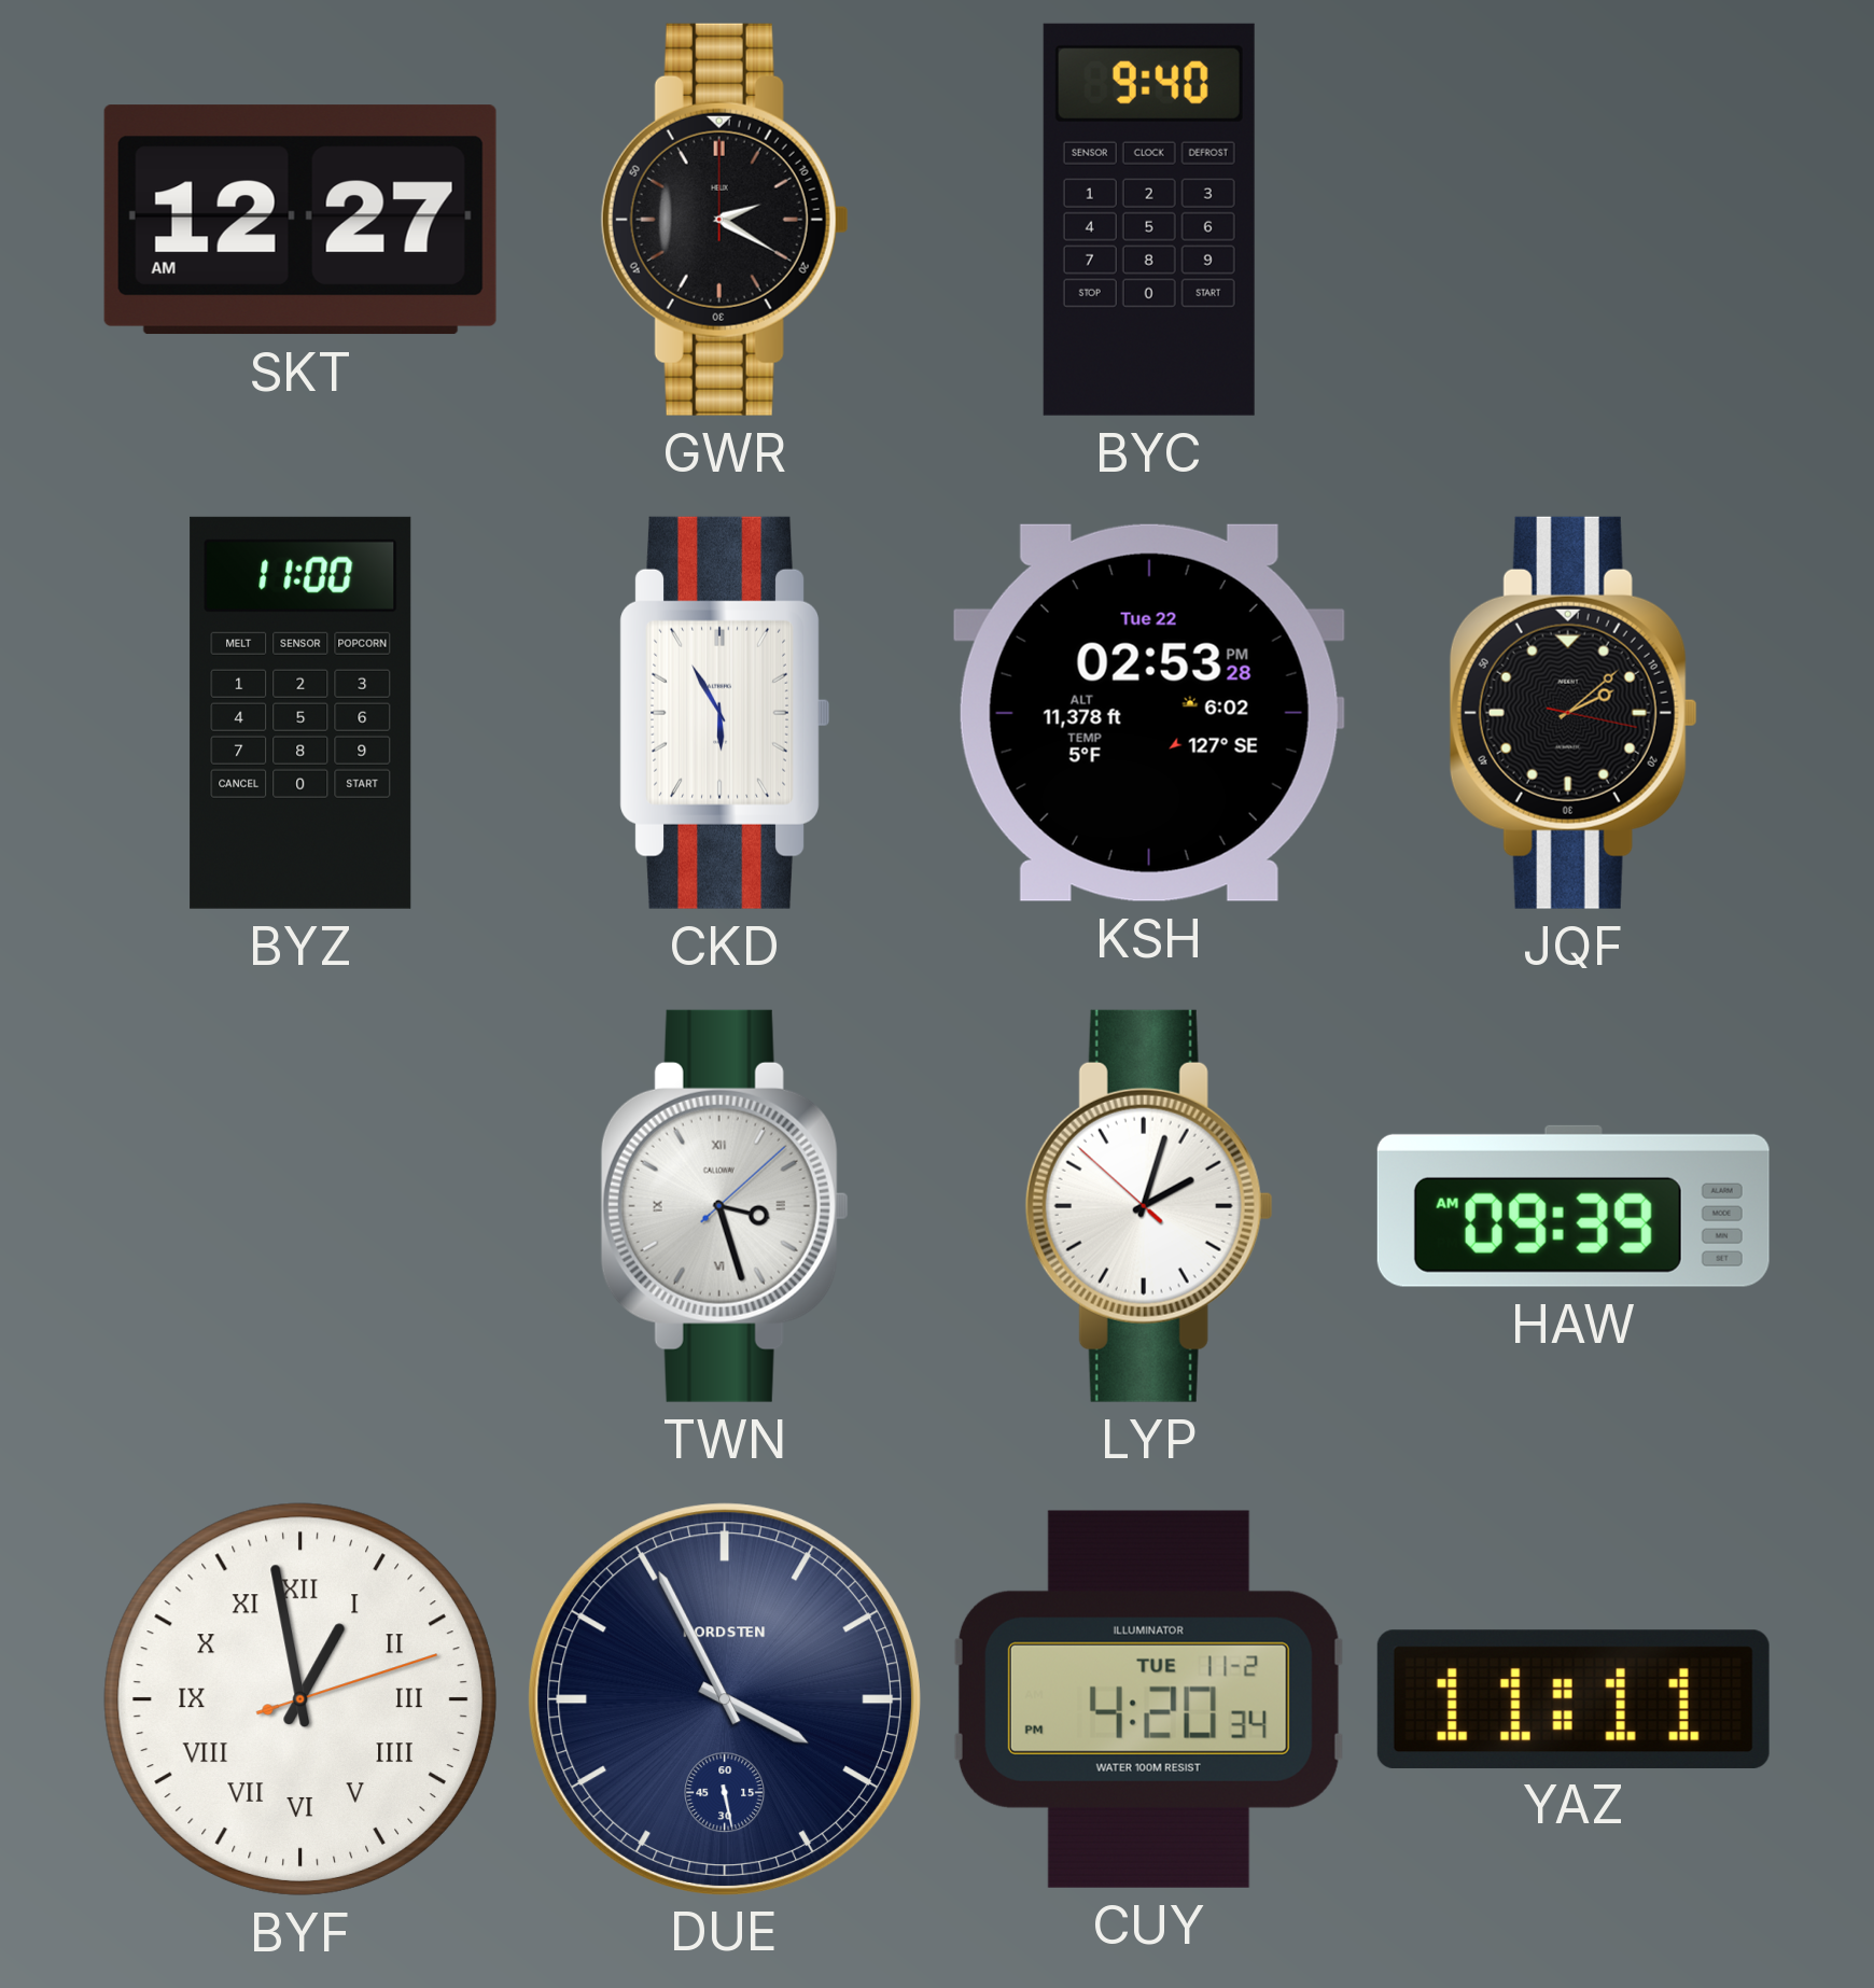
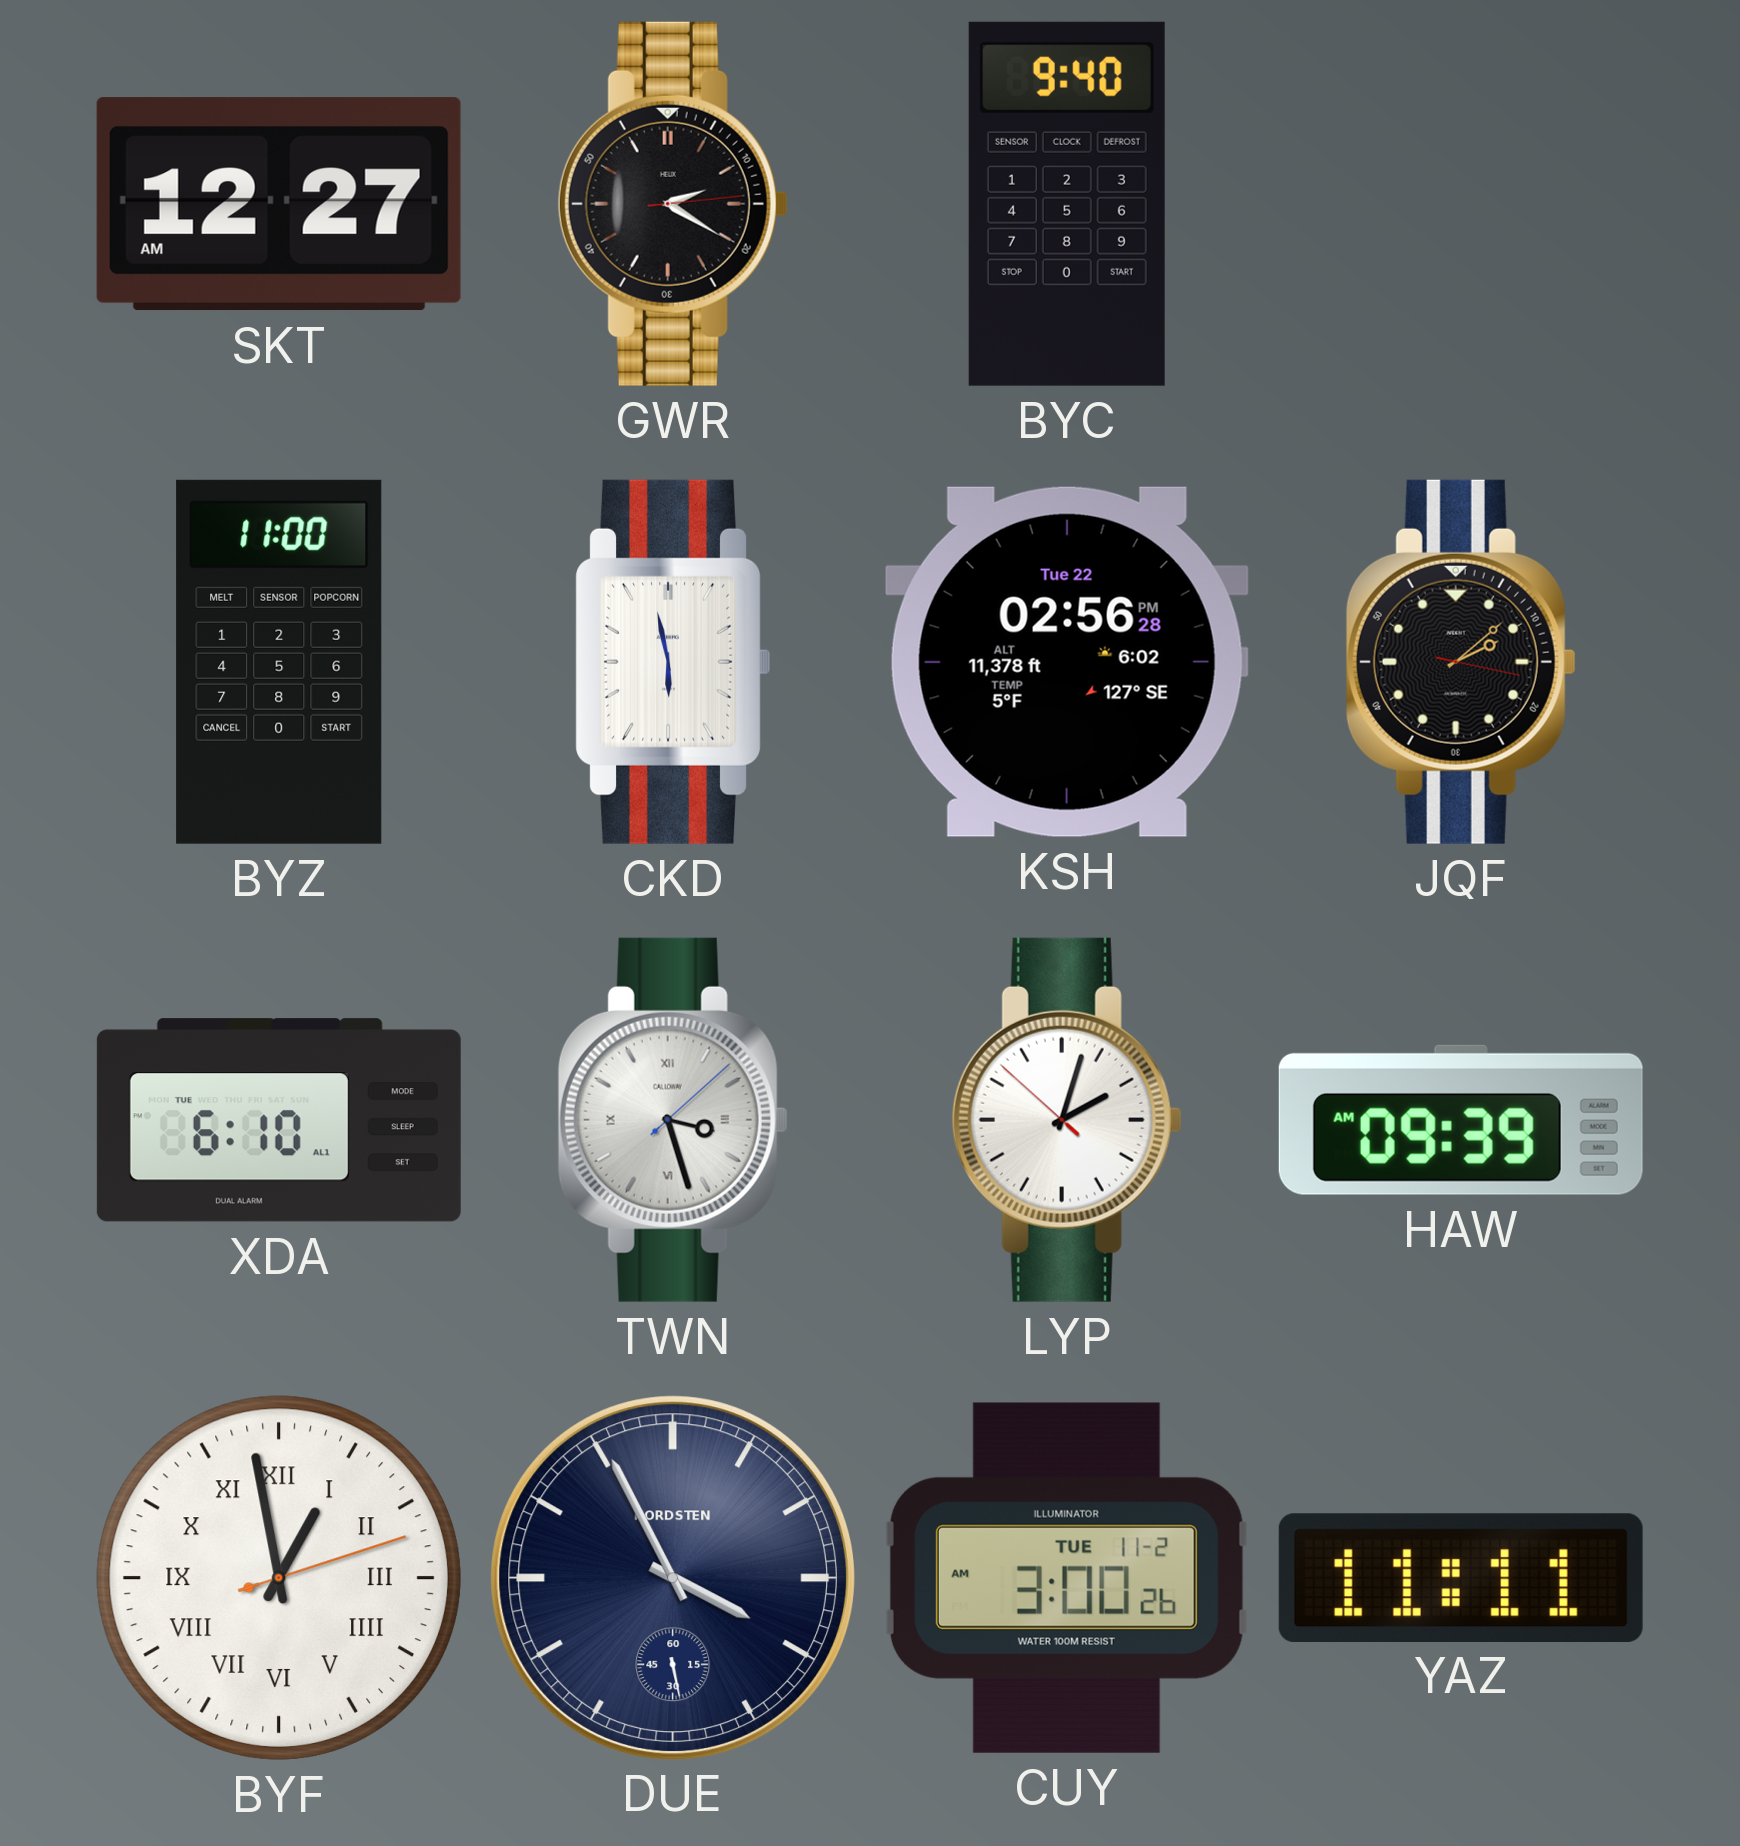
GWR: 2:20:00 -> 2:20:14
CKD: 5:55 -> 5:58
KSH: 02:53 -> 02:56
XDA: none -> 6:10
CUY: 4:20 -> 3:00
